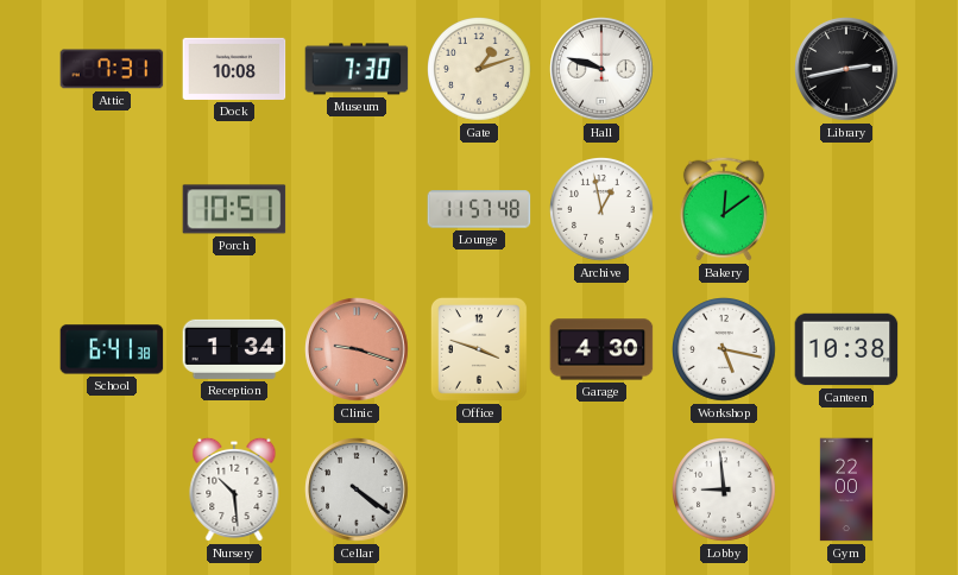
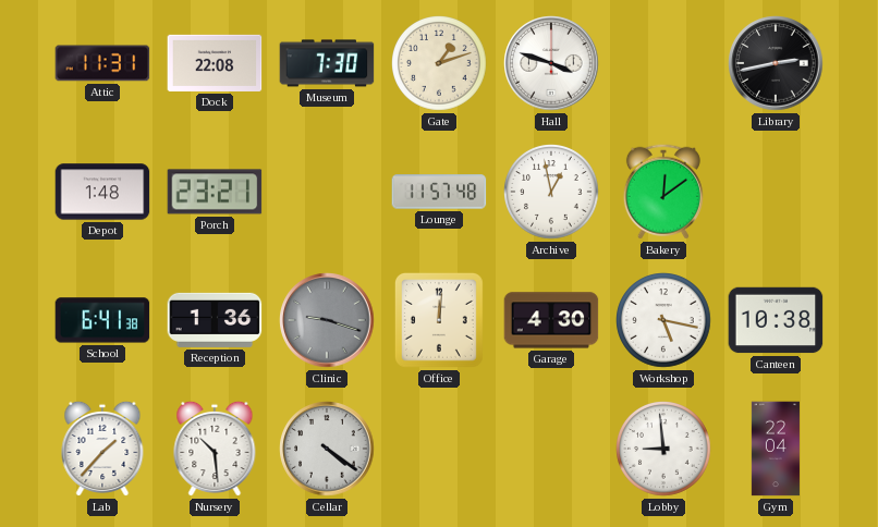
Attic: 7:31 -> 11:31
Dock: 10:08 -> 22:08
Hall: 9:48 -> 3:48
Depot: none -> 1:48
Porch: 10:51 -> 23:21
Reception: 1:34 -> 1:36
Clinic dial: salmon -> grey
Office: 3:48 -> 12:01
Lab: none -> 1:37
Gym: 22:00 -> 22:04
